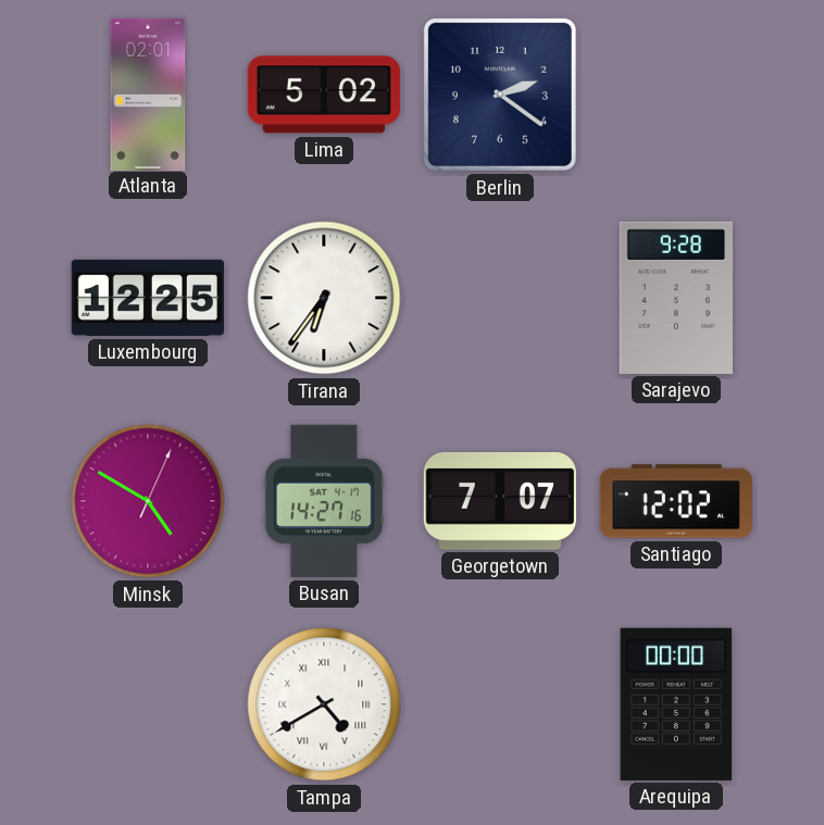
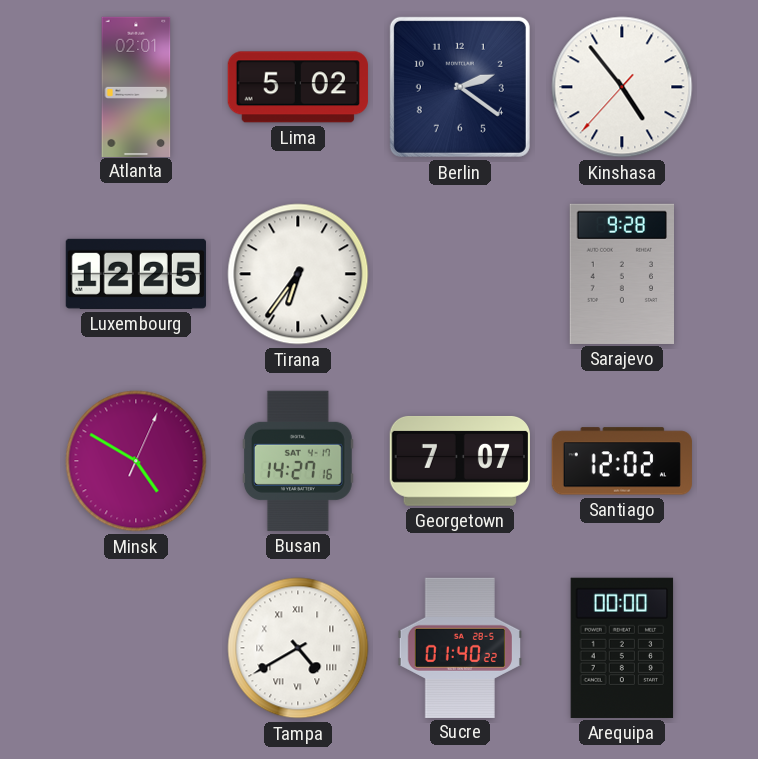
Kinshasa: none -> 4:53
Sucre: none -> 01:40
